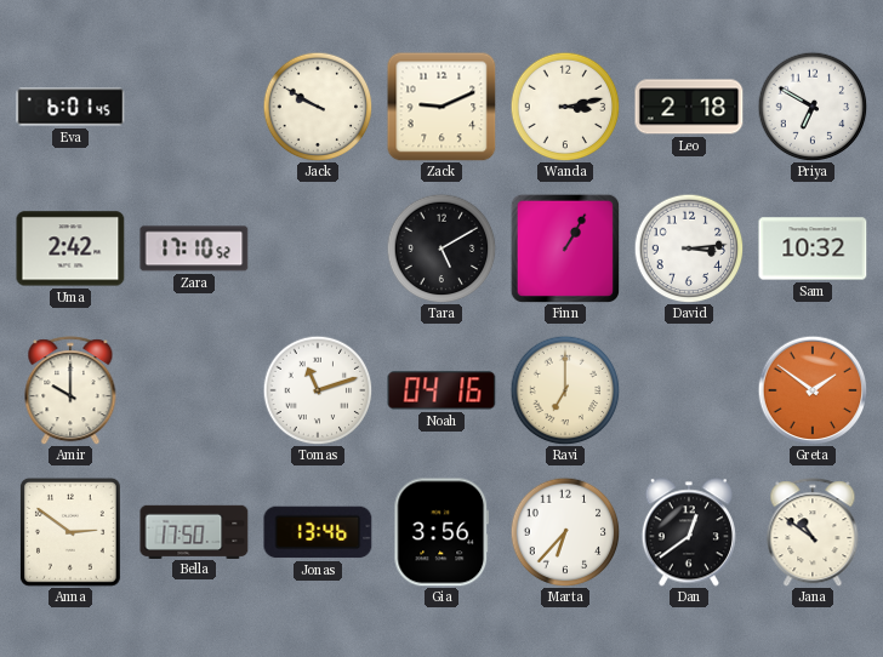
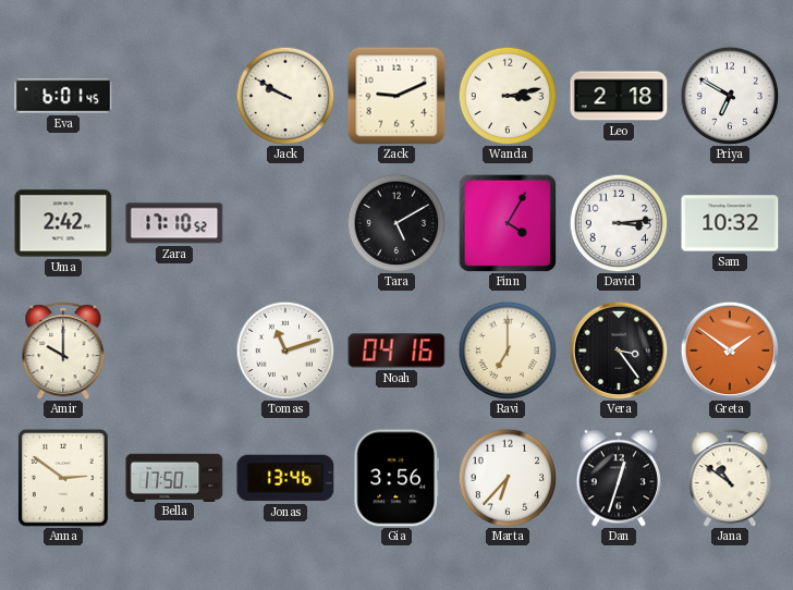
Finn: 1:05 -> 4:05
Vera: none -> 3:24
Dan: 12:39 -> 12:33
